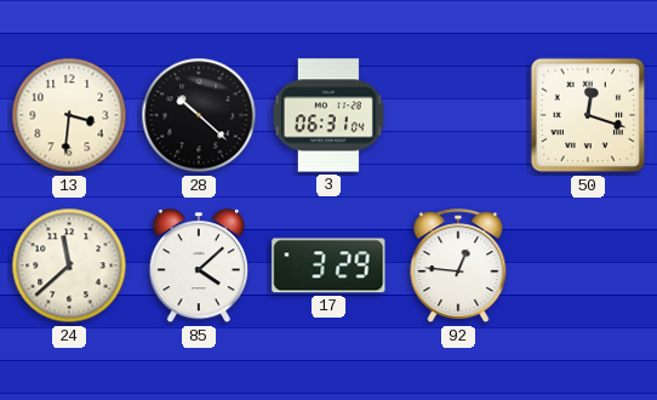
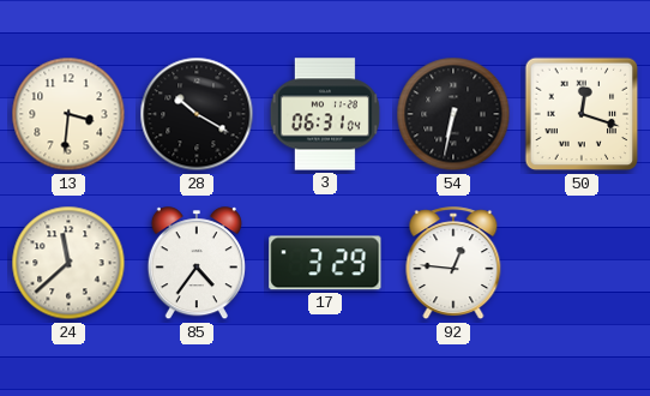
28: 10:22 -> 10:20
54: none -> 6:32
85: 4:08 -> 4:36
